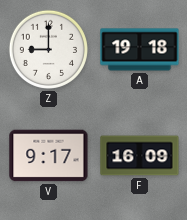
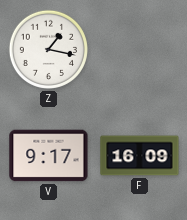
Z: 9:00 -> 1:17
A: 19:18 -> none
